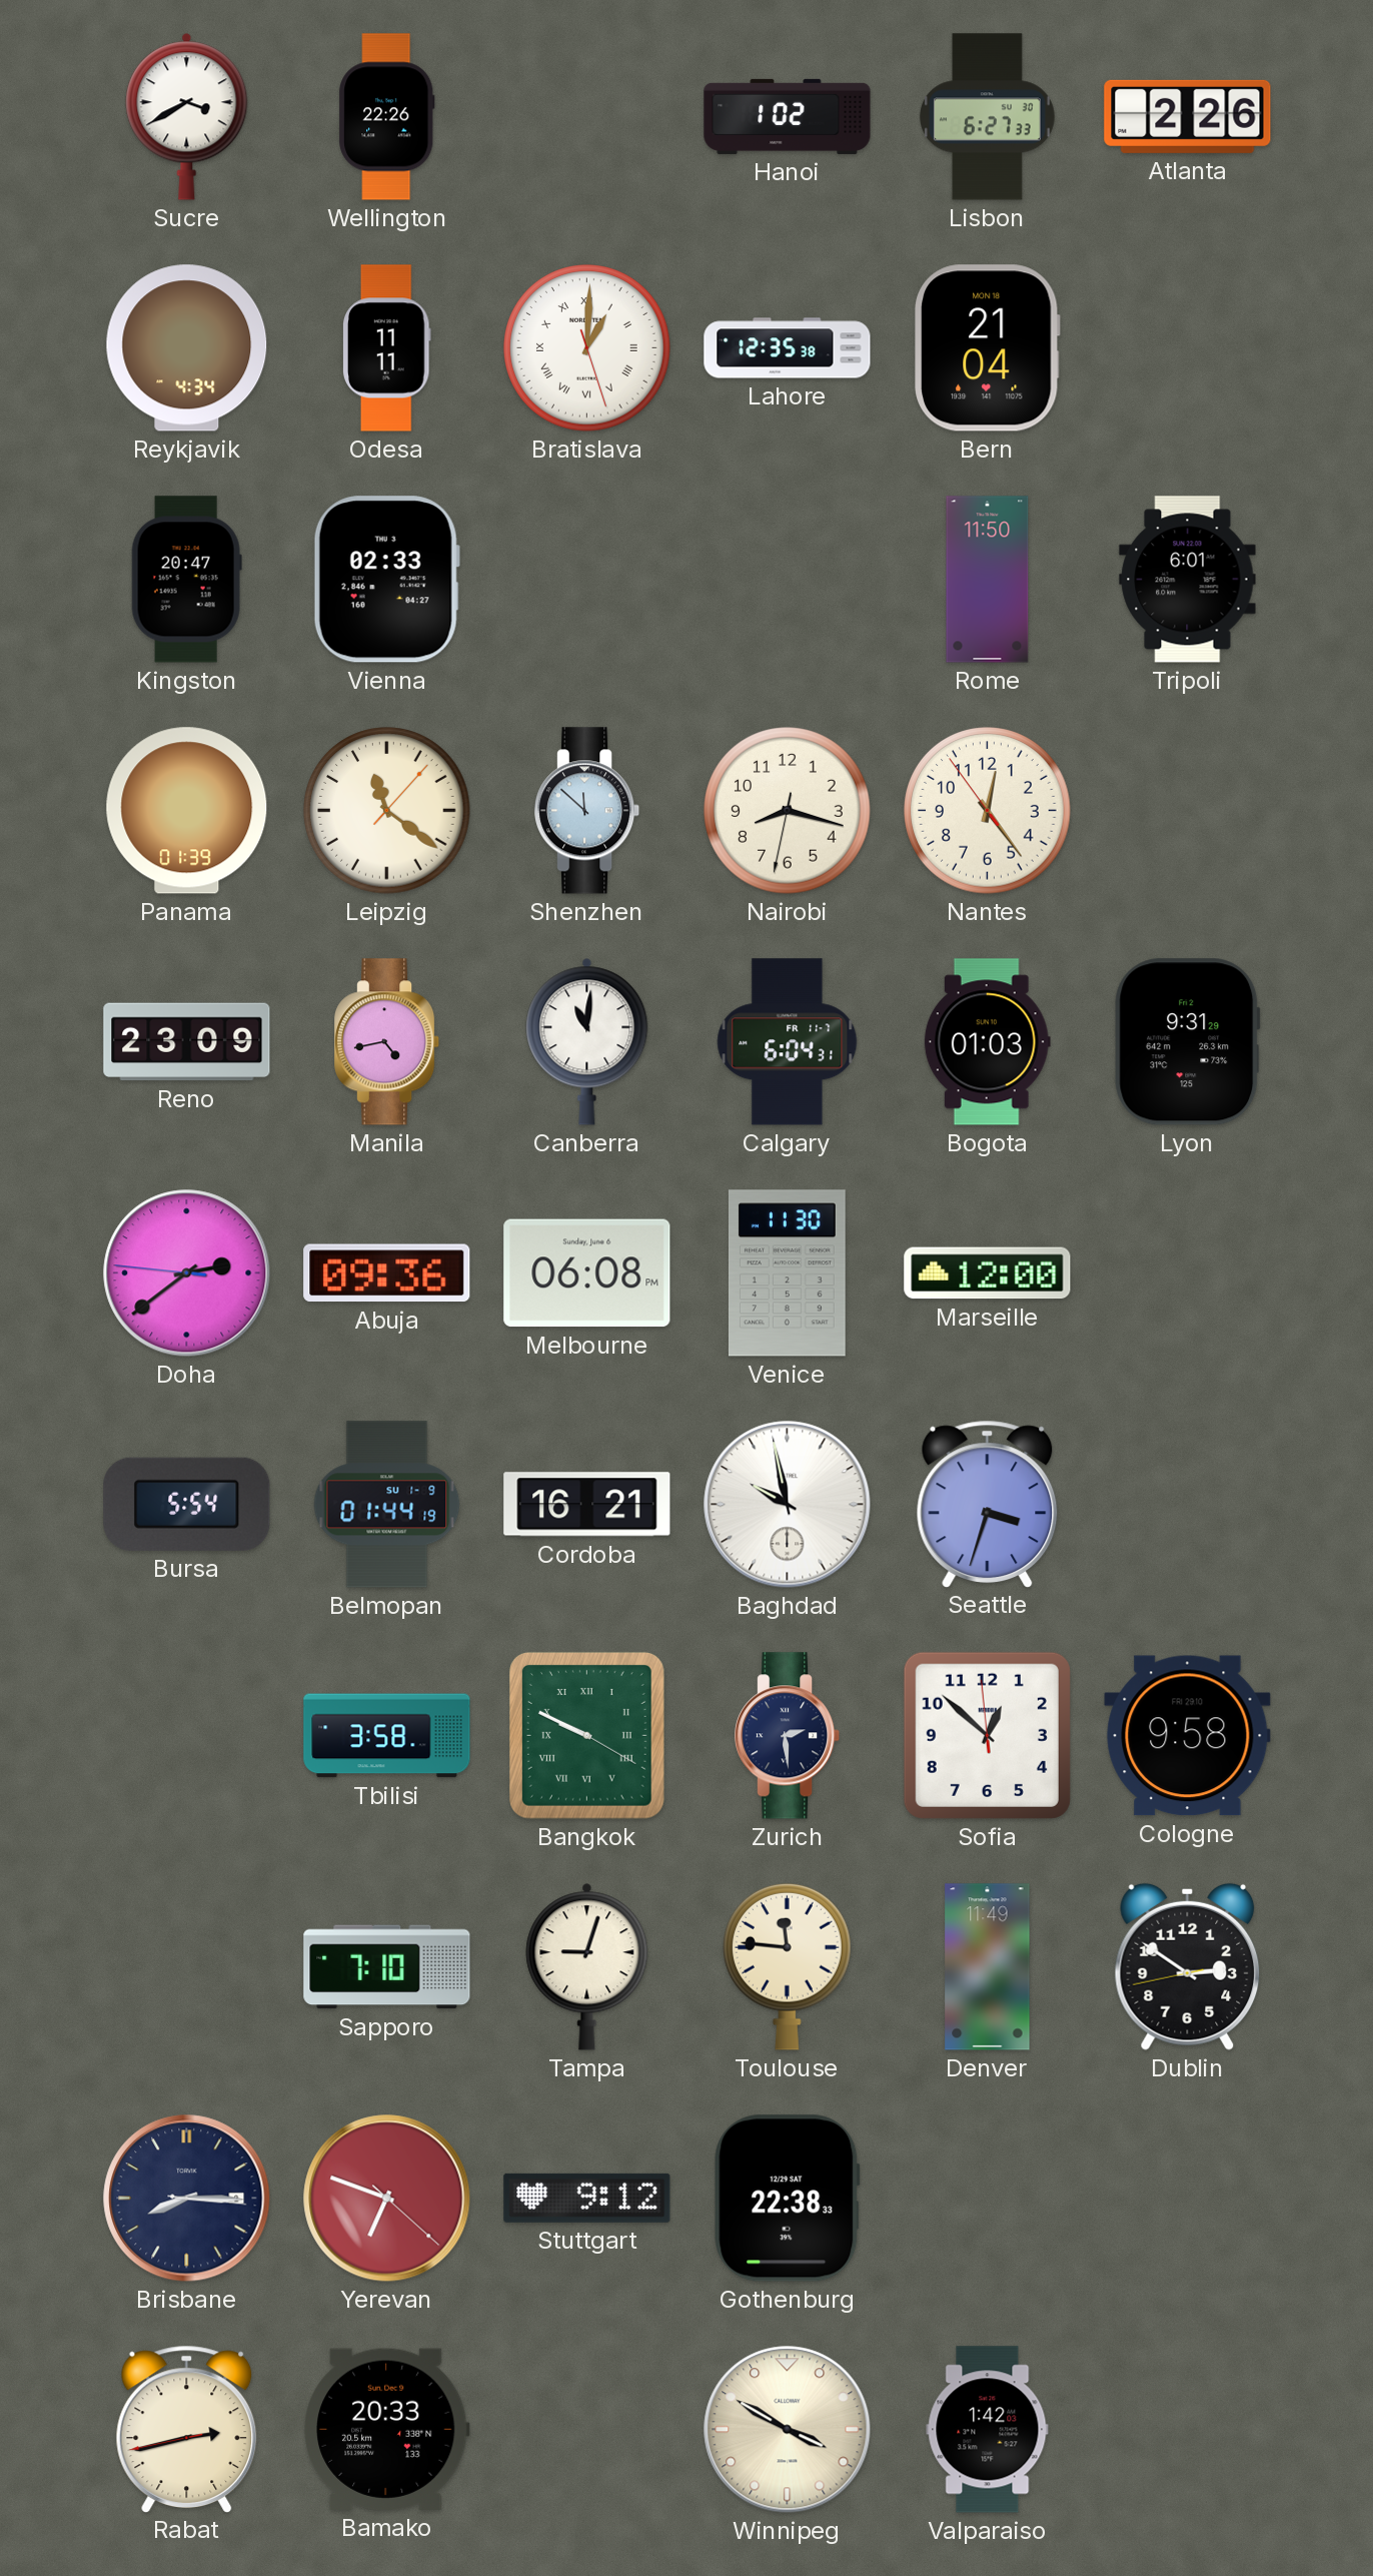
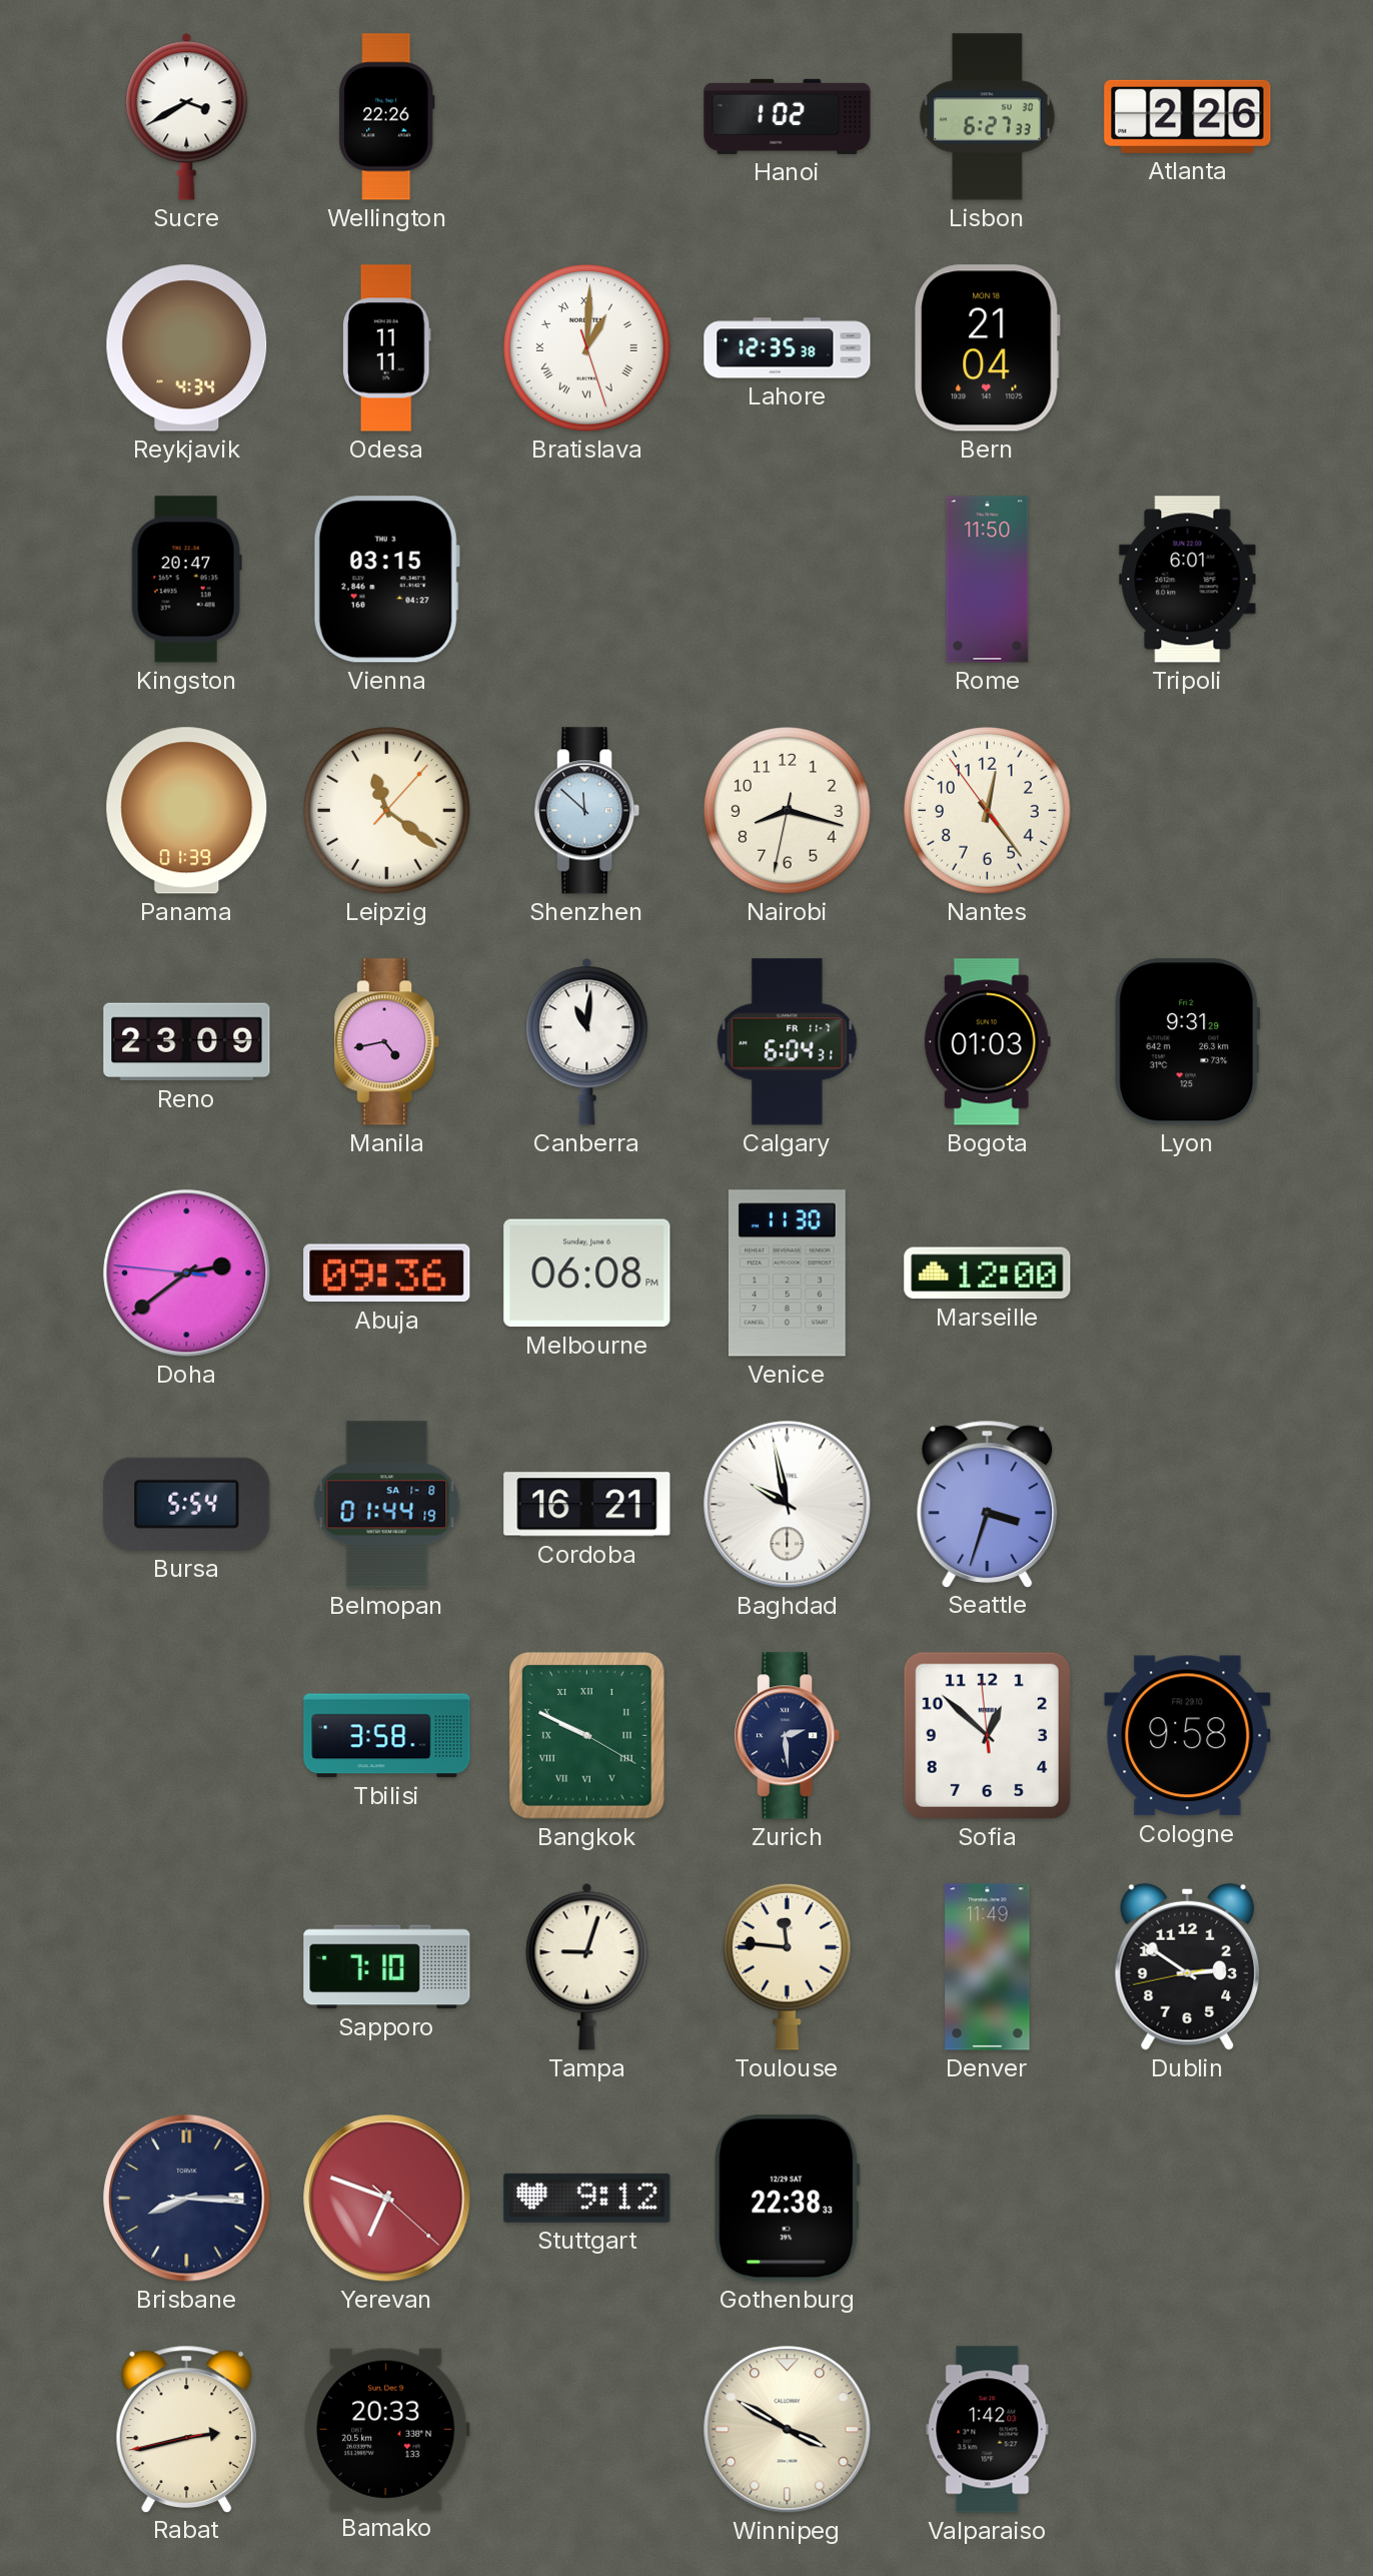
Vienna: 02:33 -> 03:15
Belmopan date: SU 1-9 -> SA 1-8
